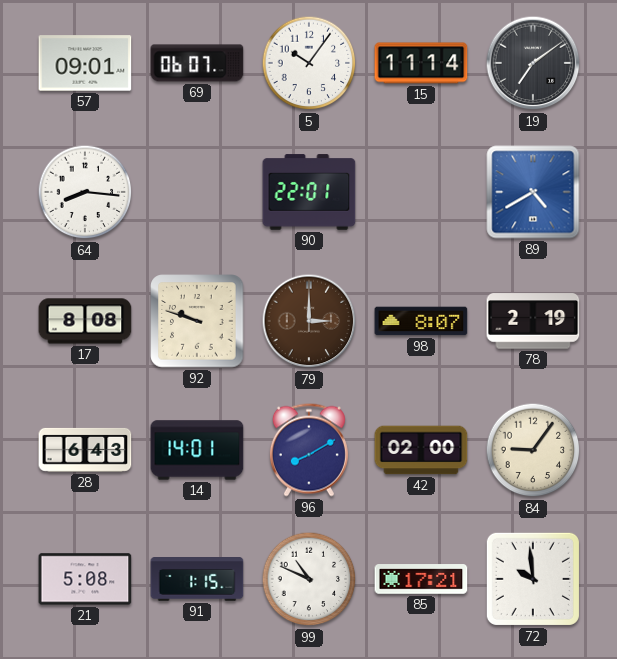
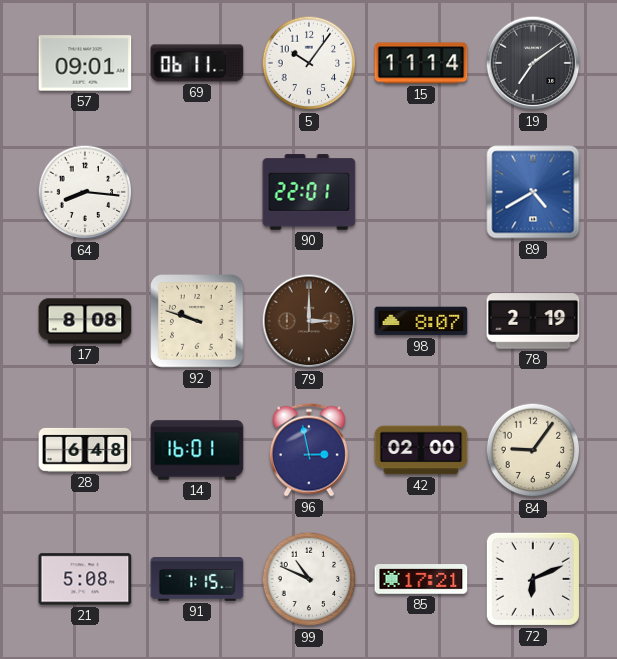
69: 06:07 -> 06:11
28: 6:43 -> 6:48
14: 14:01 -> 16:01
96: 8:10 -> 2:58
72: 9:59 -> 6:11
